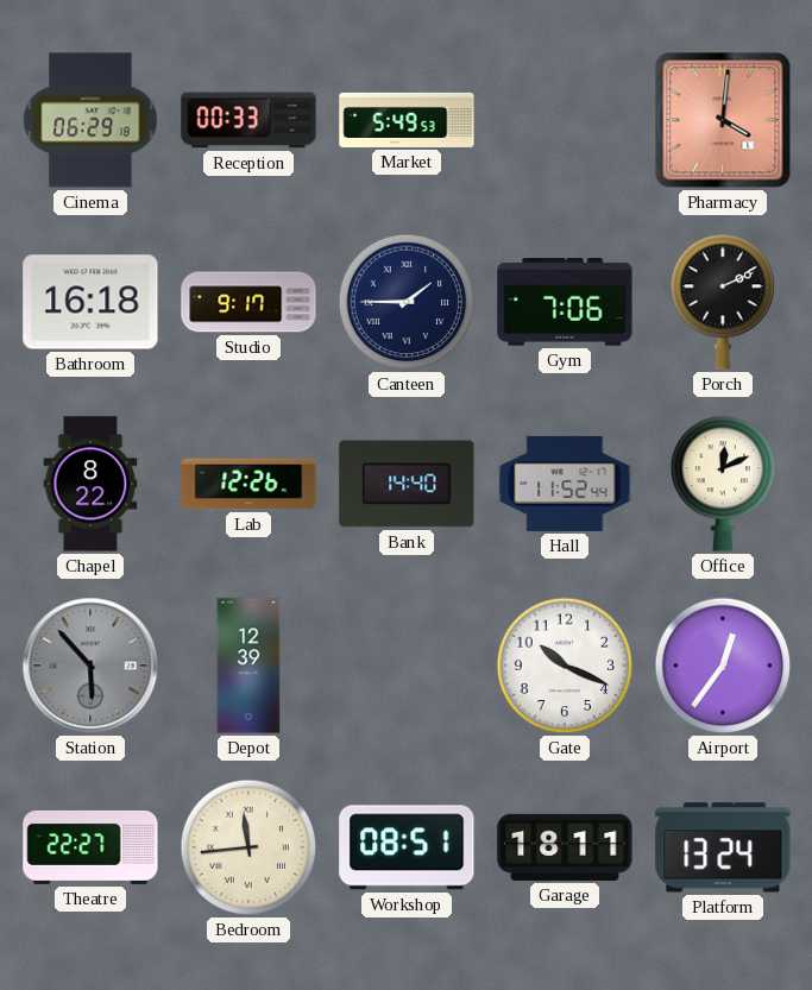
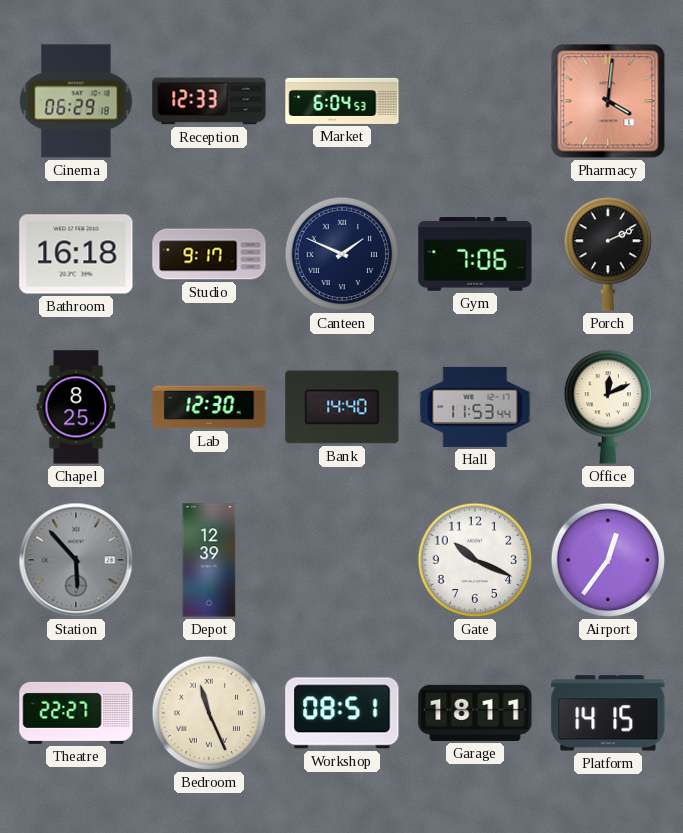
Reception: 00:33 -> 12:33
Market: 5:49 -> 6:04
Canteen: 1:45 -> 1:49
Chapel: 8:22 -> 8:25
Lab: 12:26 -> 12:30
Hall: 11:52 -> 11:53
Bedroom: 11:44 -> 11:26
Platform: 13:24 -> 14:15
